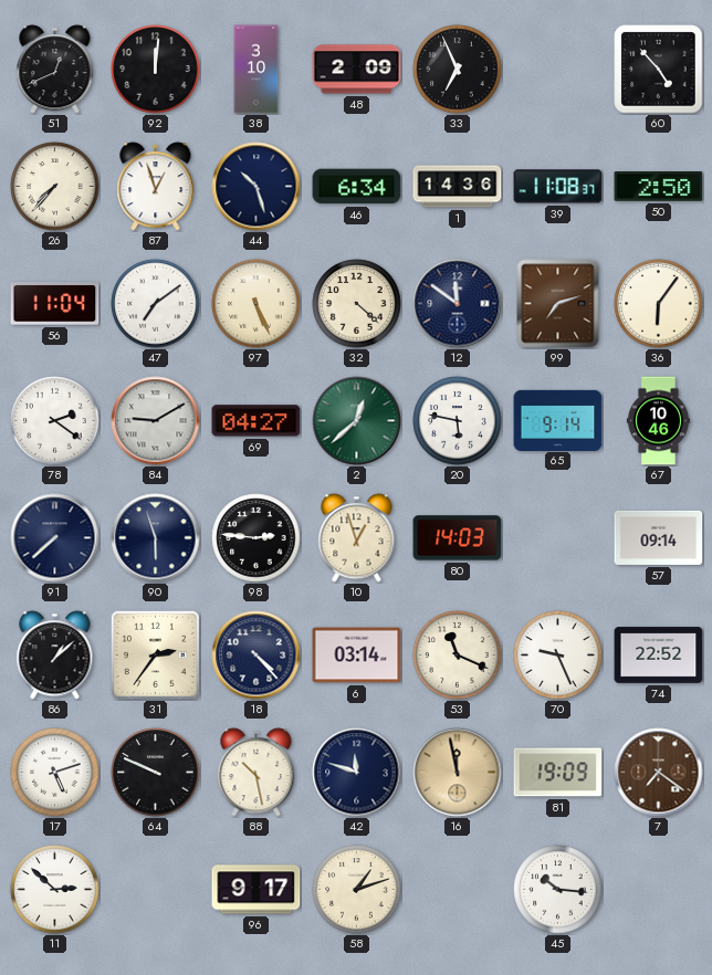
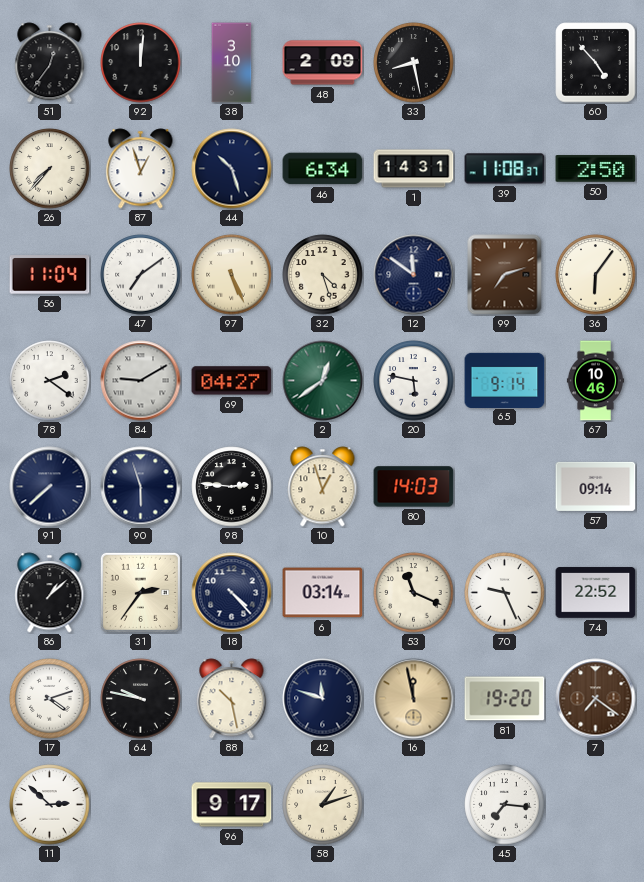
51: 12:41 -> 12:36
33: 6:56 -> 8:28
1: 14:36 -> 14:31
32: 4:22 -> 4:27
2: 12:38 -> 12:39
17: 5:12 -> 4:12
64: 9:49 -> 9:47
81: 19:09 -> 19:20
45: 10:16 -> 7:16
